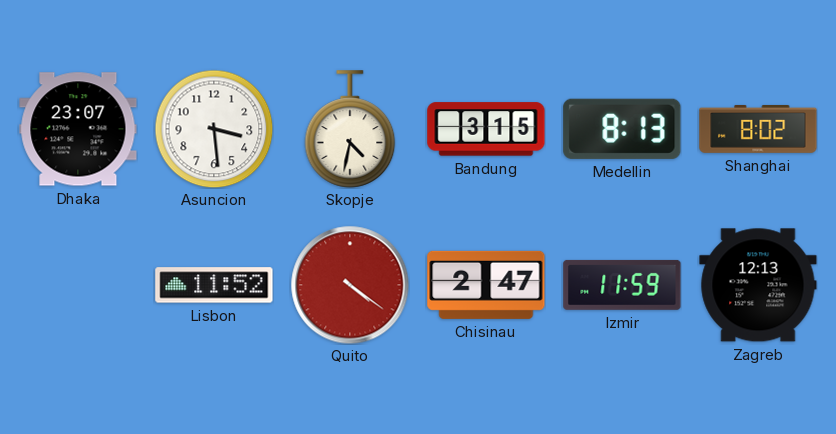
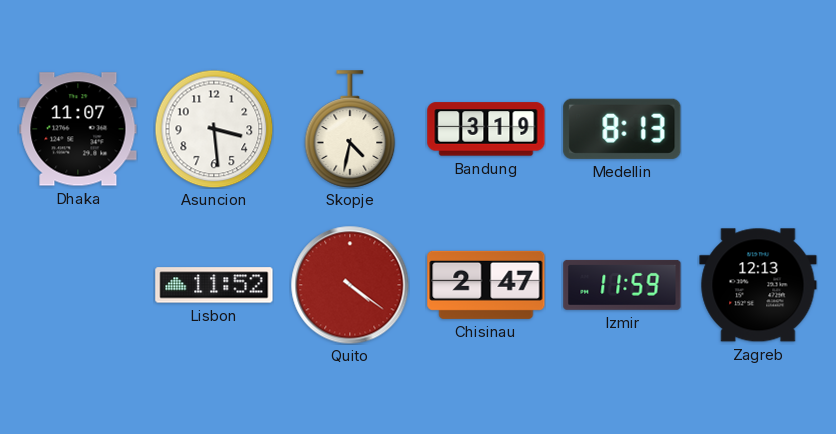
Dhaka: 23:07 -> 11:07
Bandung: 3:15 -> 3:19
Shanghai: 8:02 -> none
